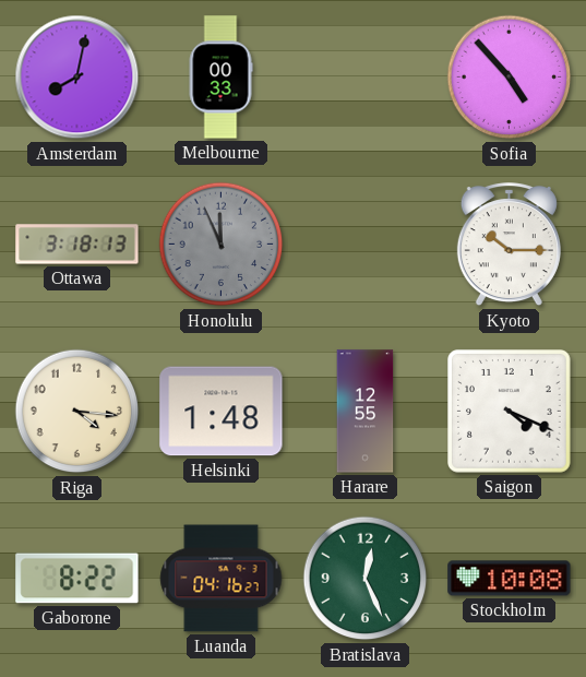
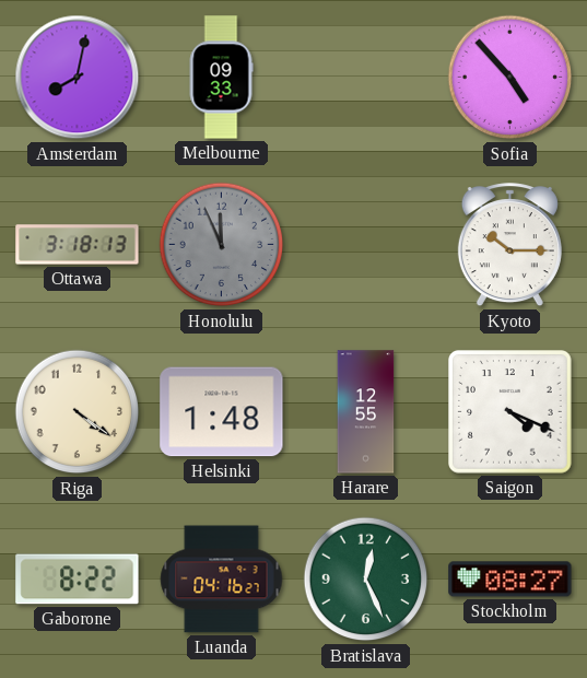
Melbourne: 00:33 -> 09:33
Riga: 4:16 -> 4:21
Stockholm: 10:08 -> 08:27
